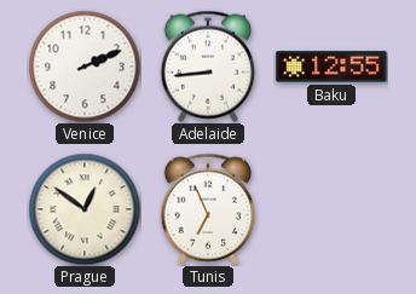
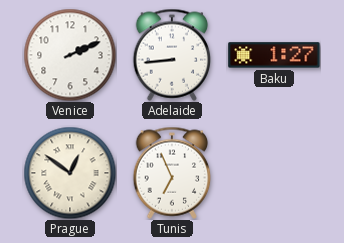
Baku: 12:55 -> 1:27
